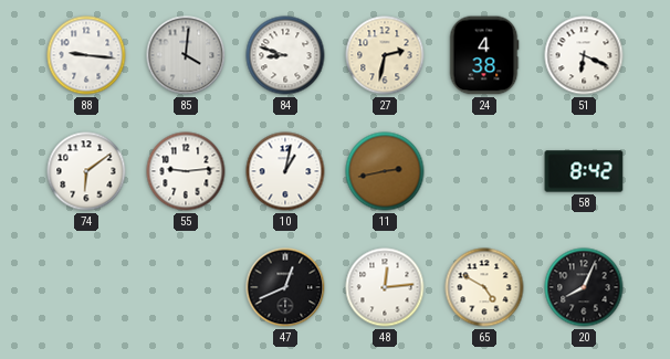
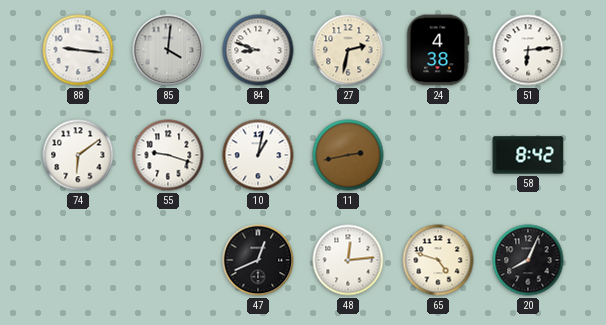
51: 6:19 -> 6:14
55: 9:14 -> 9:18
65: 4:50 -> 4:48
